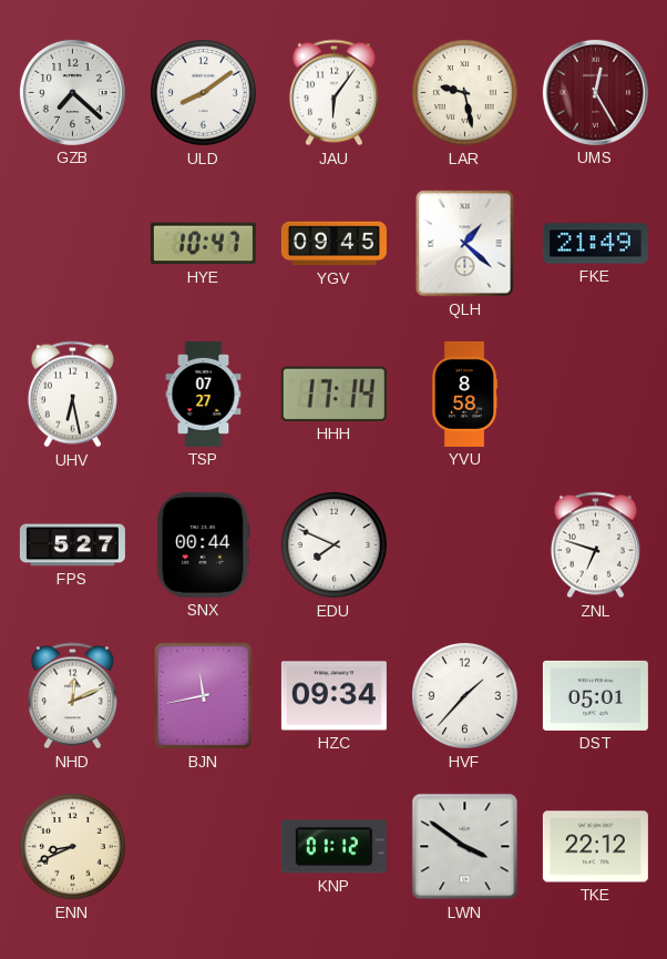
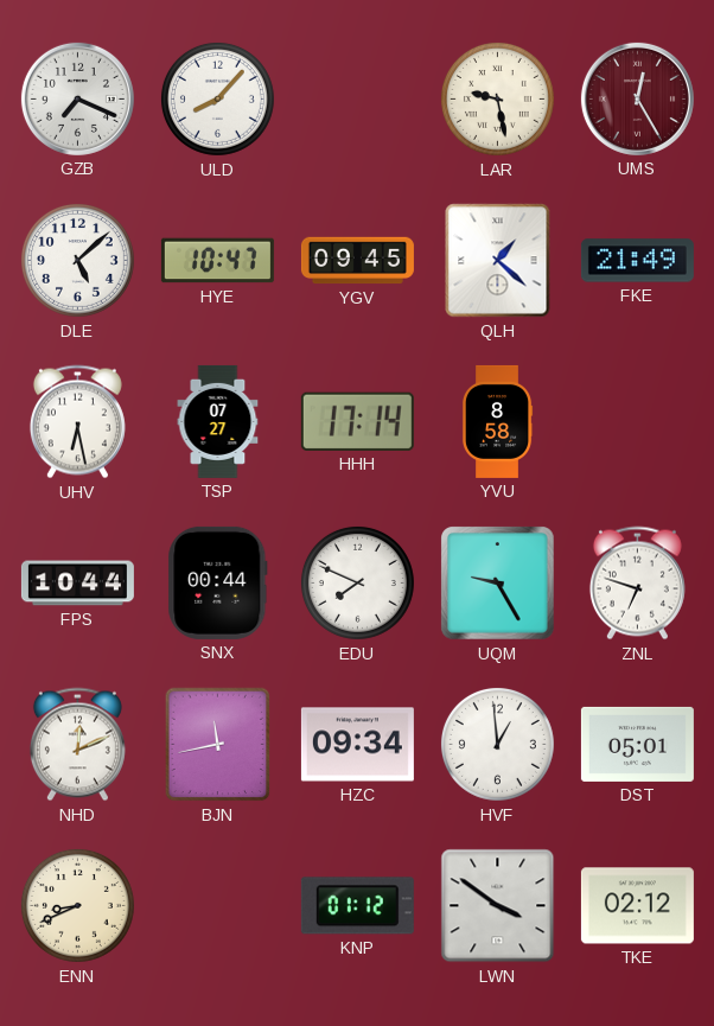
GZB: 7:22 -> 7:19
ULD: 8:09 -> 8:07
JAU: 6:06 -> none
DLE: none -> 5:08
FPS: 5:27 -> 10:44
UQM: none -> 9:25
HVF: 1:37 -> 12:59
TKE: 22:12 -> 02:12
